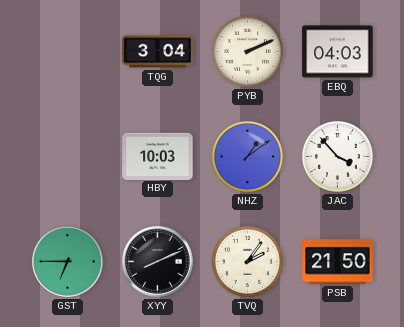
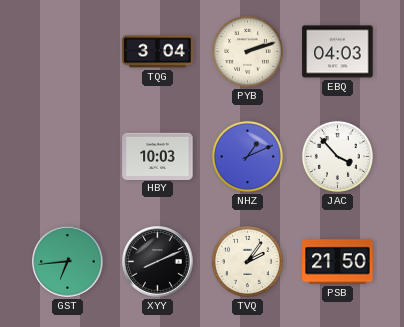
PYB: 2:11 -> 2:12
NHZ: 1:09 -> 1:11
GST: 6:45 -> 6:44
